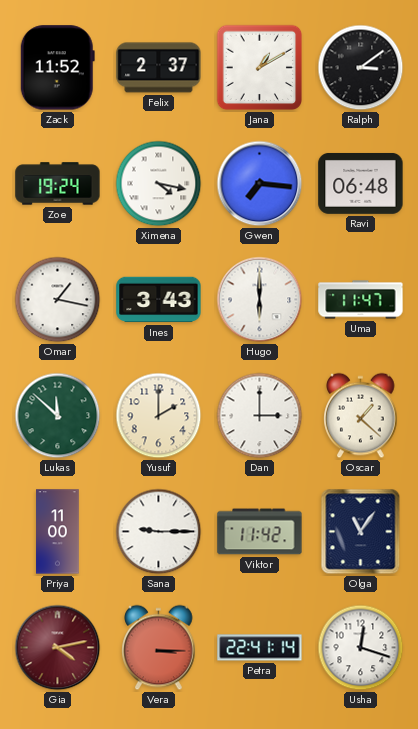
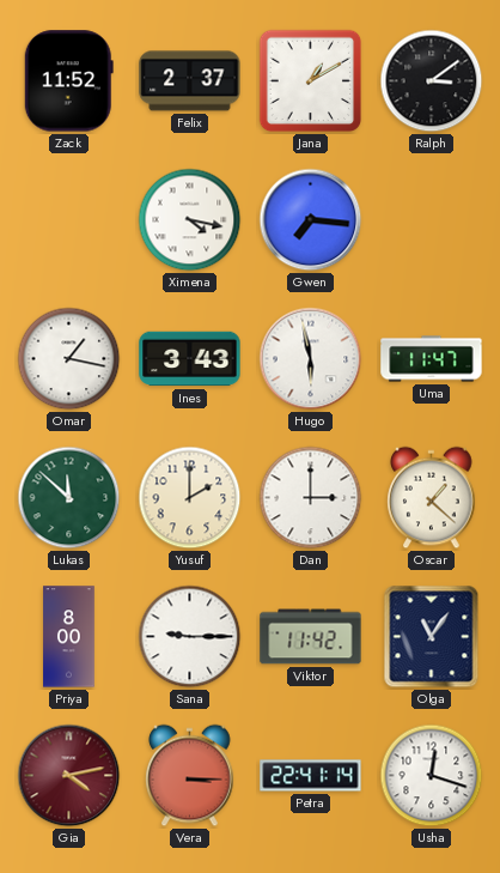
Zoe: 19:24 -> none
Ravi: 06:48 -> none
Hugo: 6:00 -> 5:58
Priya: 11:00 -> 8:00
